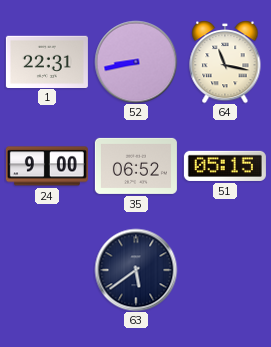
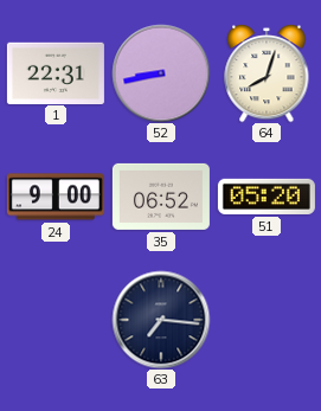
64: 11:17 -> 8:03
51: 05:15 -> 05:20
63: 5:39 -> 7:16
